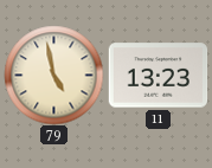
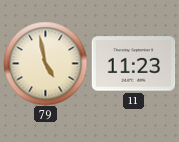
11: 13:23 -> 11:23
